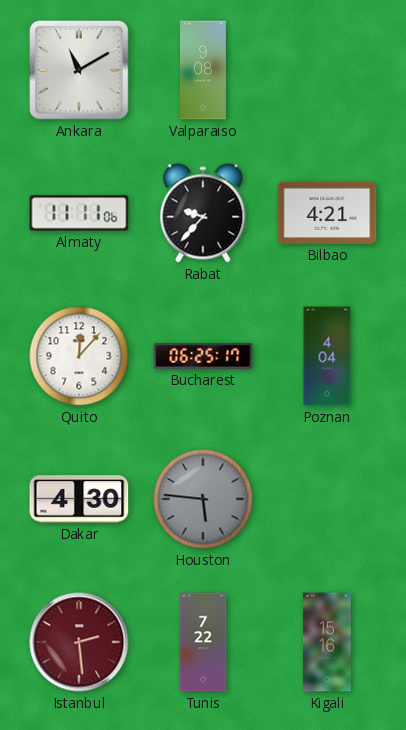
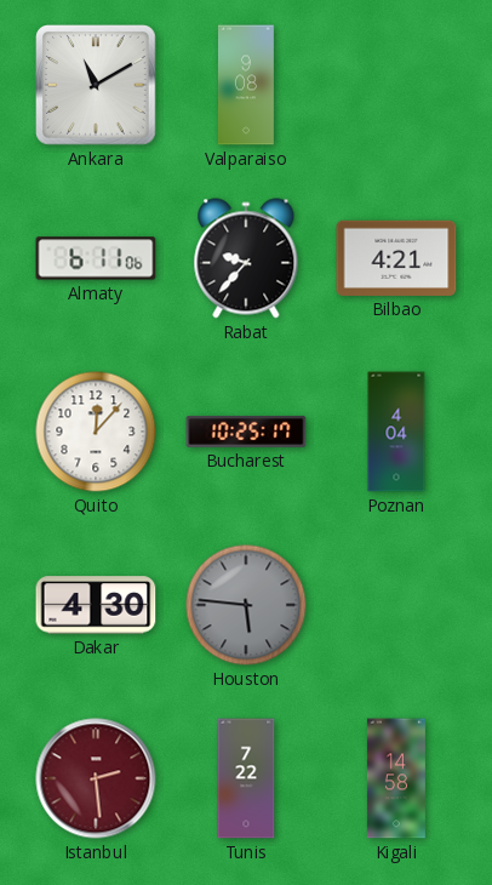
Almaty: 11:11 -> 6:11
Bucharest: 06:25 -> 10:25
Kigali: 15:16 -> 14:58
